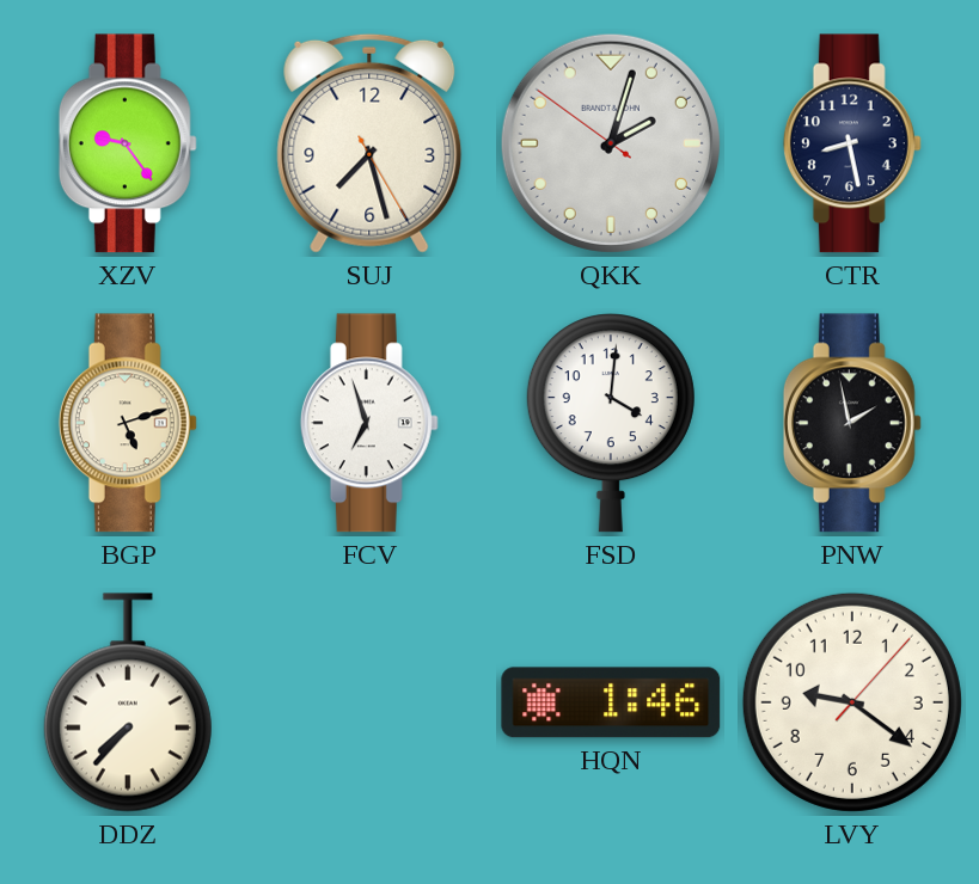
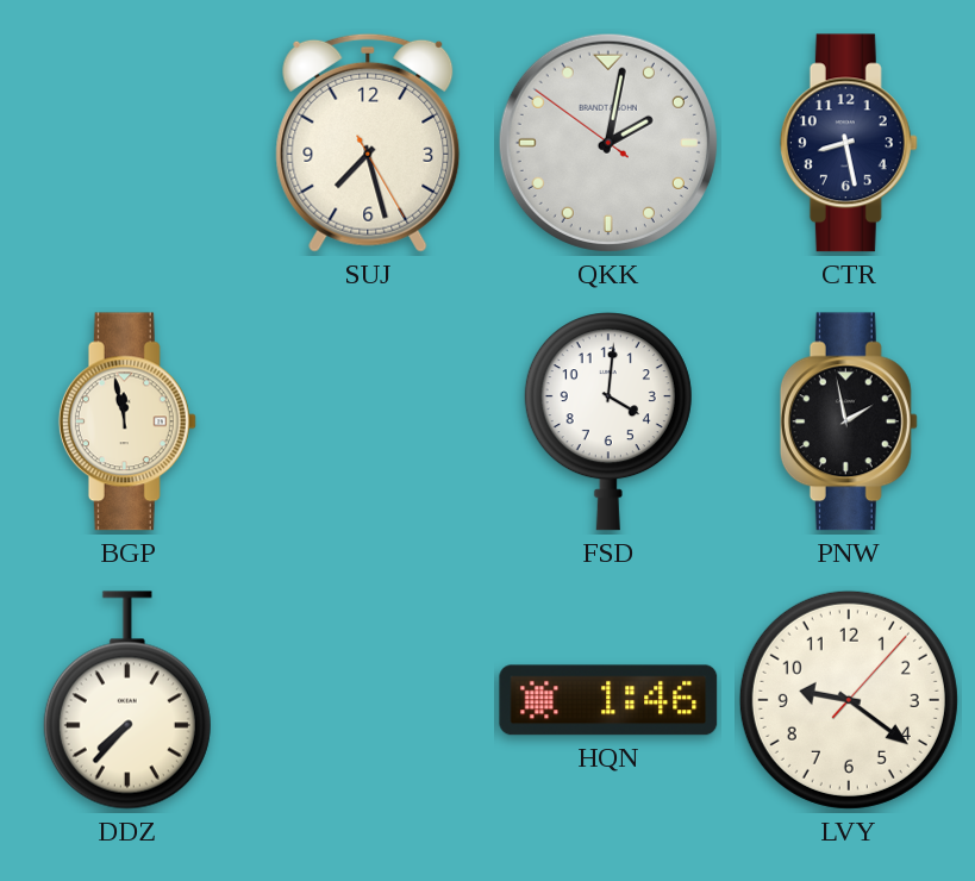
XZV: 9:24 -> none
QKK: 2:02 -> 2:01
BGP: 5:12 -> 11:58
FCV: 6:57 -> none
